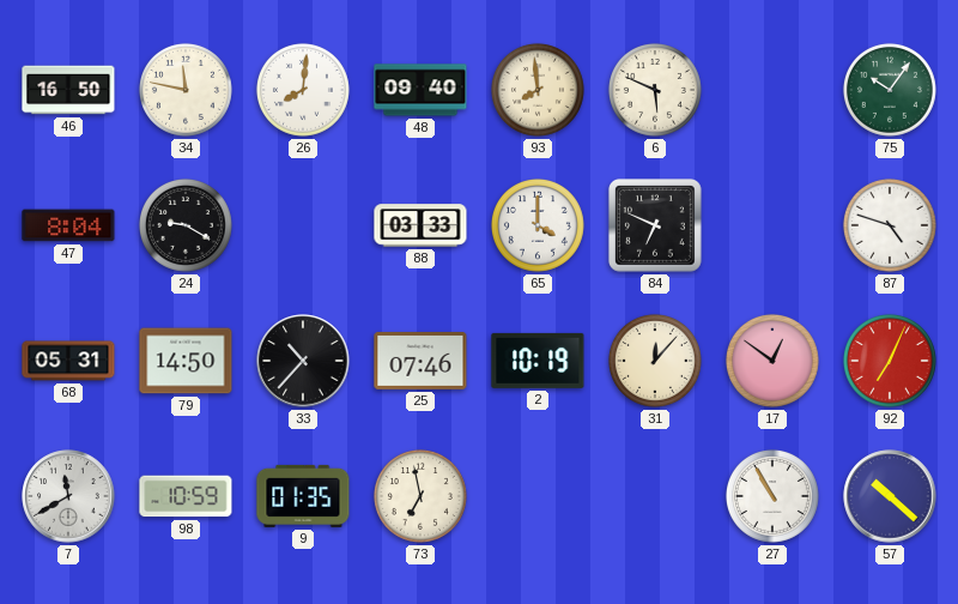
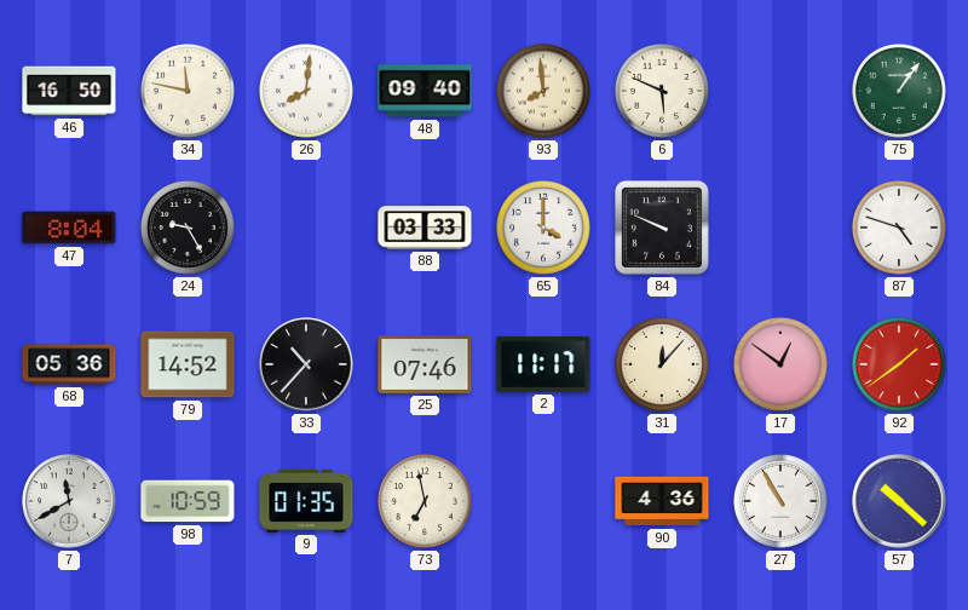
75: 10:06 -> 1:06
24: 9:20 -> 9:25
84: 6:49 -> 9:49
68: 05:31 -> 05:36
79: 14:50 -> 14:52
2: 10:19 -> 11:17
92: 7:04 -> 1:39
90: none -> 4:36
